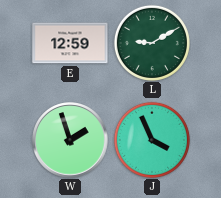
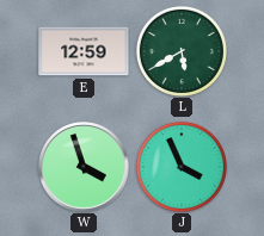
L: 9:10 -> 5:40
W: 1:57 -> 3:57
